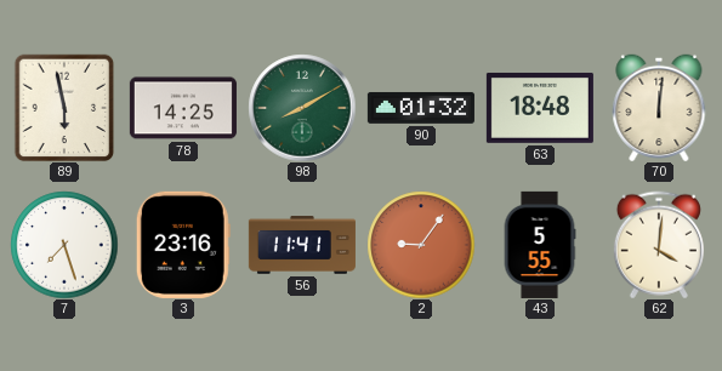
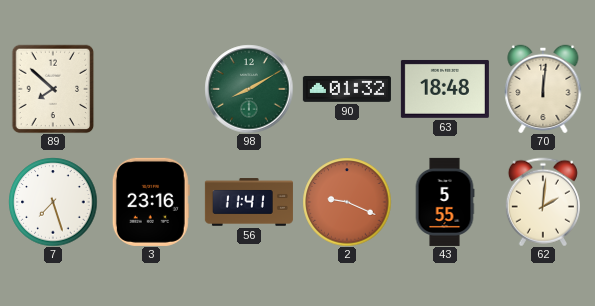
89: 5:58 -> 7:52
78: 14:25 -> none
2: 9:06 -> 9:19
62: 4:01 -> 2:01
